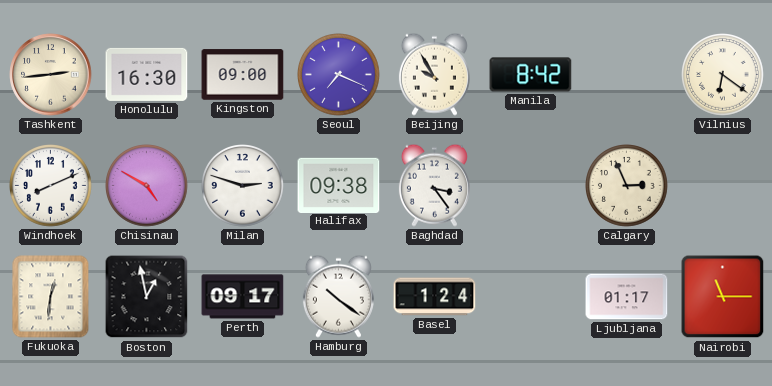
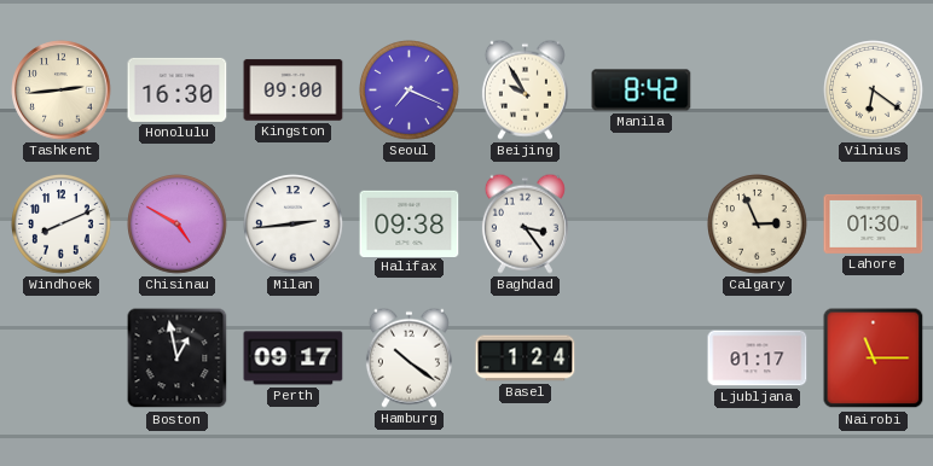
Milan: 2:48 -> 2:44
Lahore: none -> 01:30
Fukuoka: 12:31 -> none
